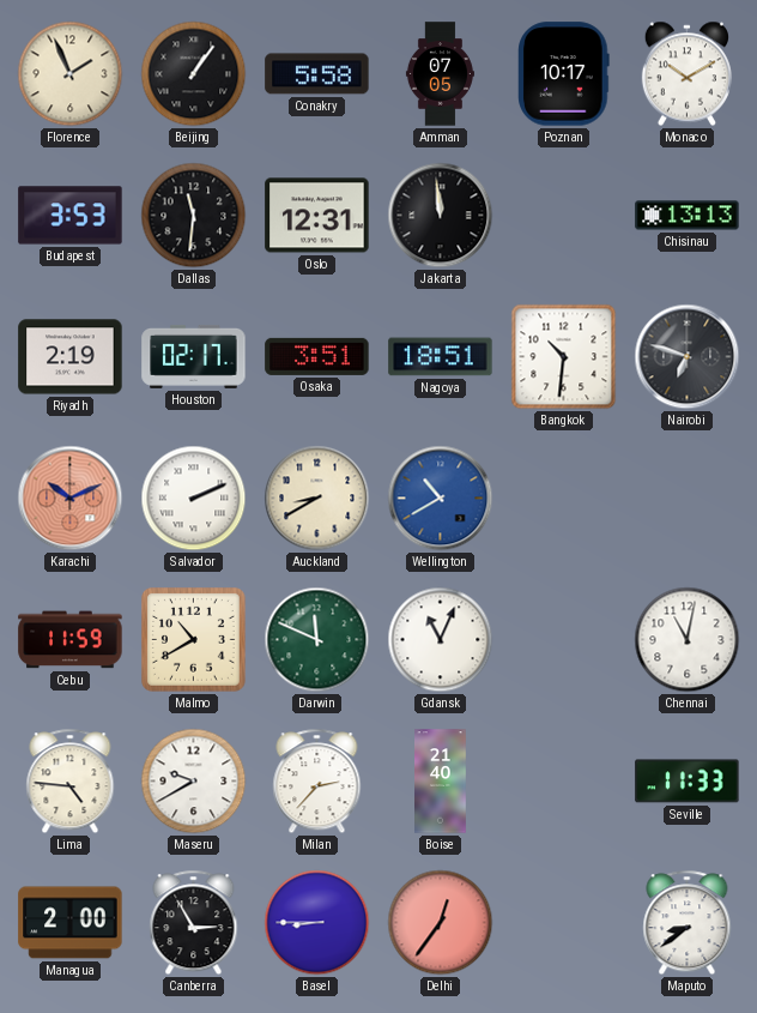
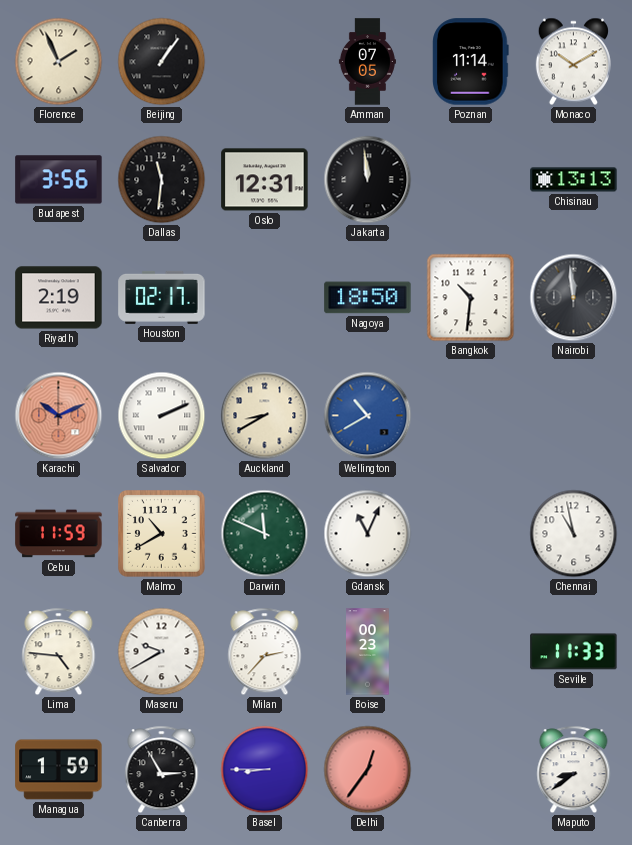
Conakry: 5:58 -> none
Poznan: 10:17 -> 11:14
Budapest: 3:53 -> 3:56
Osaka: 3:51 -> none
Nagoya: 18:51 -> 18:50
Nairobi: 6:48 -> 11:59
Chennai: 11:02 -> 10:58
Boise: 21:40 -> 00:23
Managua: 2:00 -> 1:59
